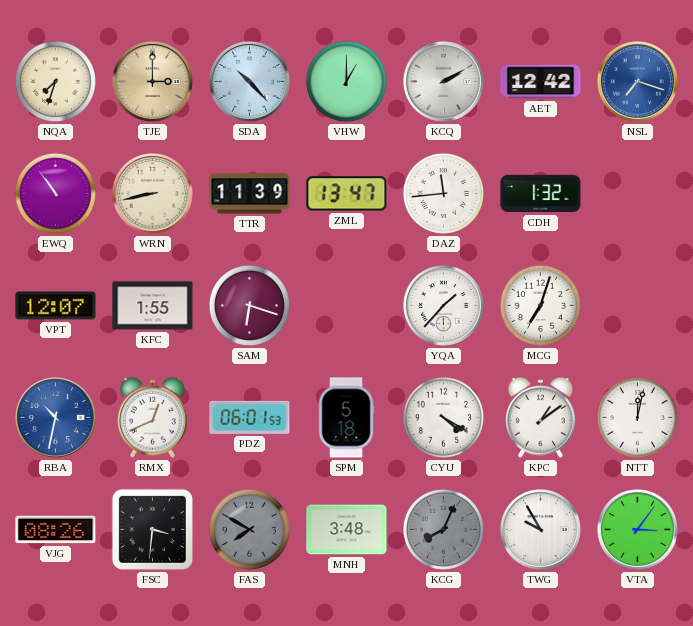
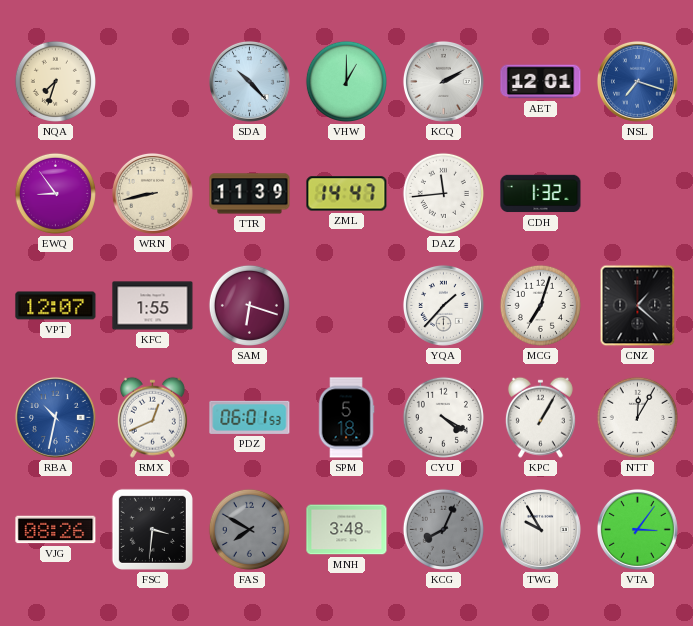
TJE: 3:00 -> none
AET: 12:42 -> 12:01
EWQ: 10:54 -> 8:54
ZML: 13:47 -> 14:47
CNZ: none -> 1:22
KPC: 1:09 -> 1:05
NTT: 12:02 -> 12:05
